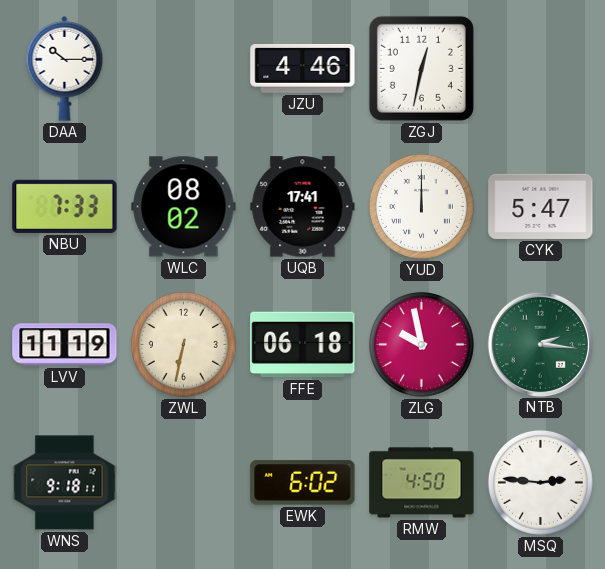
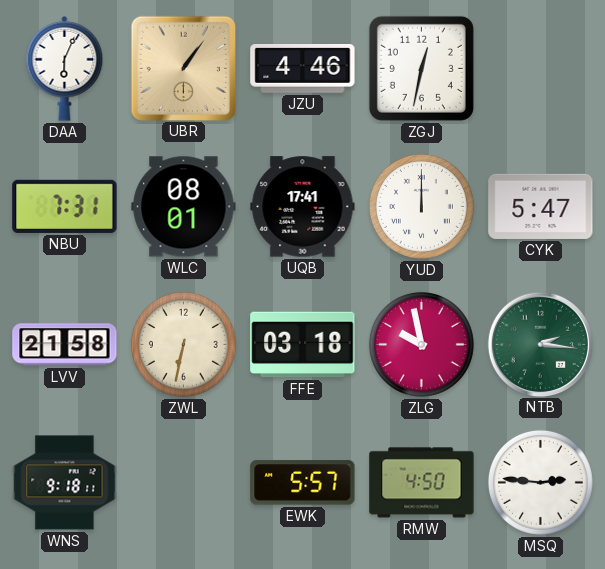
DAA: 10:15 -> 6:04
UBR: none -> 1:06
NBU: 7:33 -> 7:31
WLC: 08:02 -> 08:01
LVV: 11:19 -> 21:58
FFE: 06:18 -> 03:18
EWK: 6:02 -> 5:57
